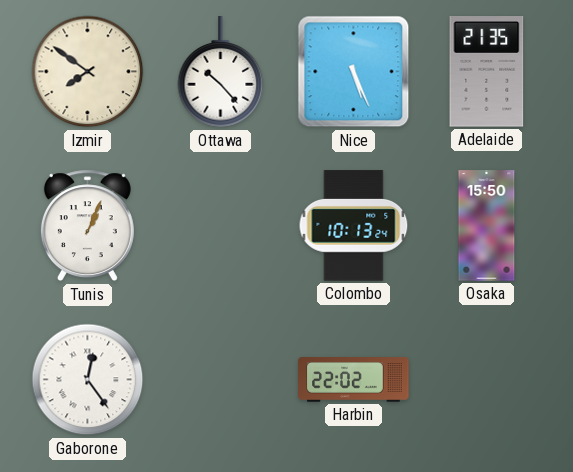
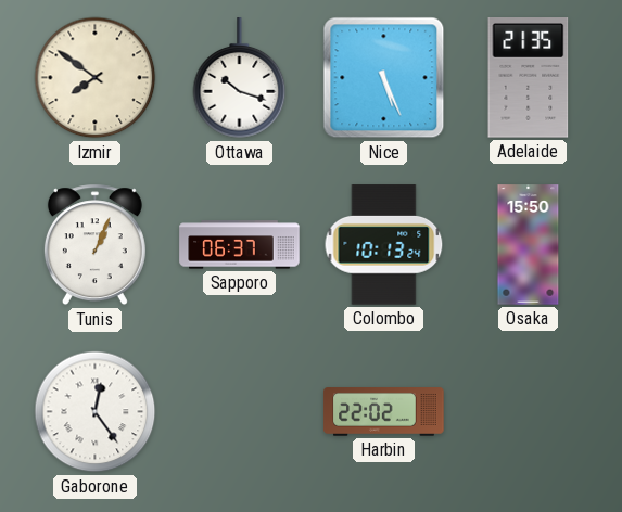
Ottawa: 10:23 -> 10:18
Sapporo: none -> 06:37
